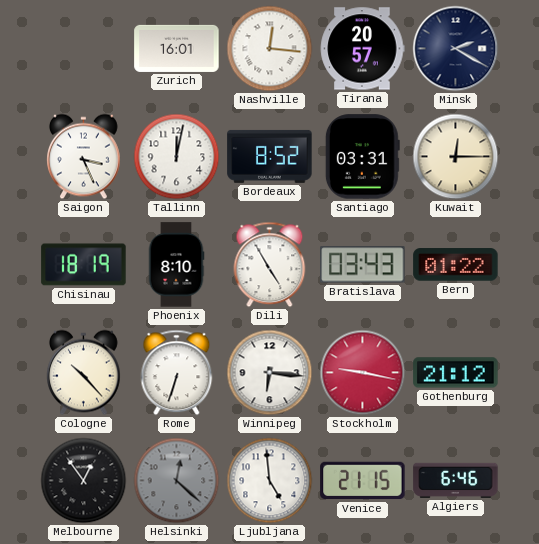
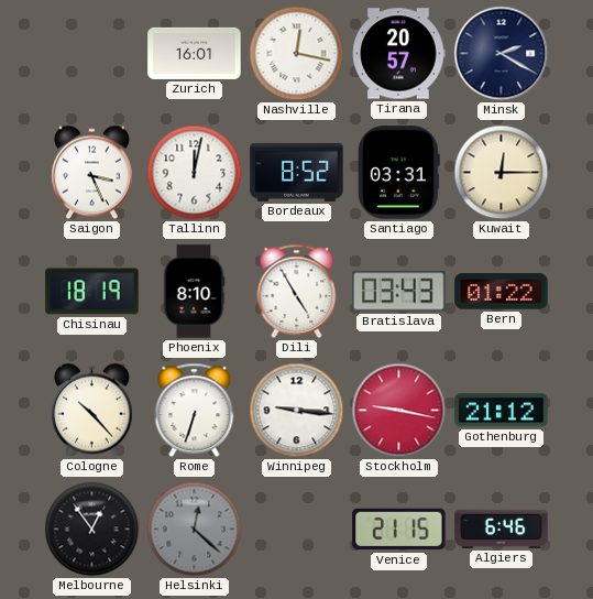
Nashville: 12:16 -> 12:17
Winnipeg: 6:16 -> 9:16
Ljubljana: 4:59 -> none
